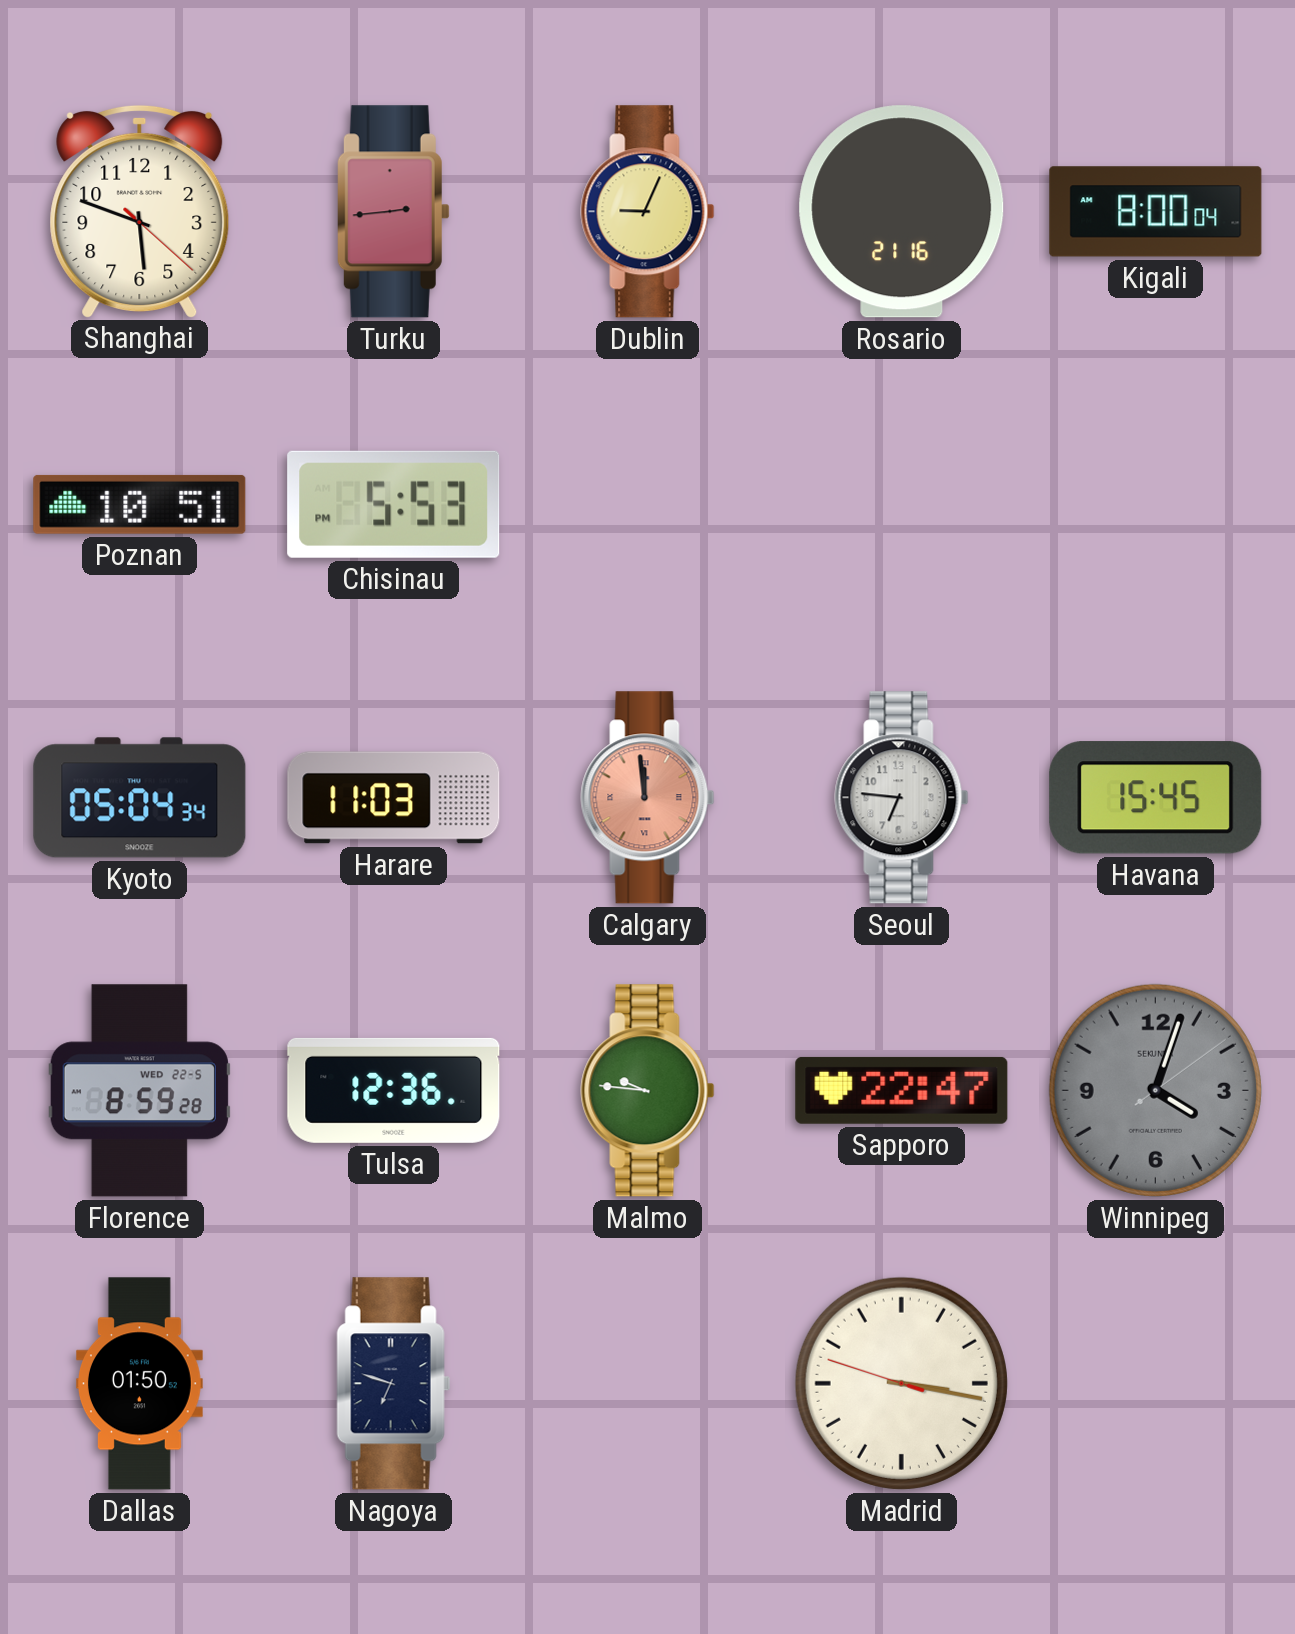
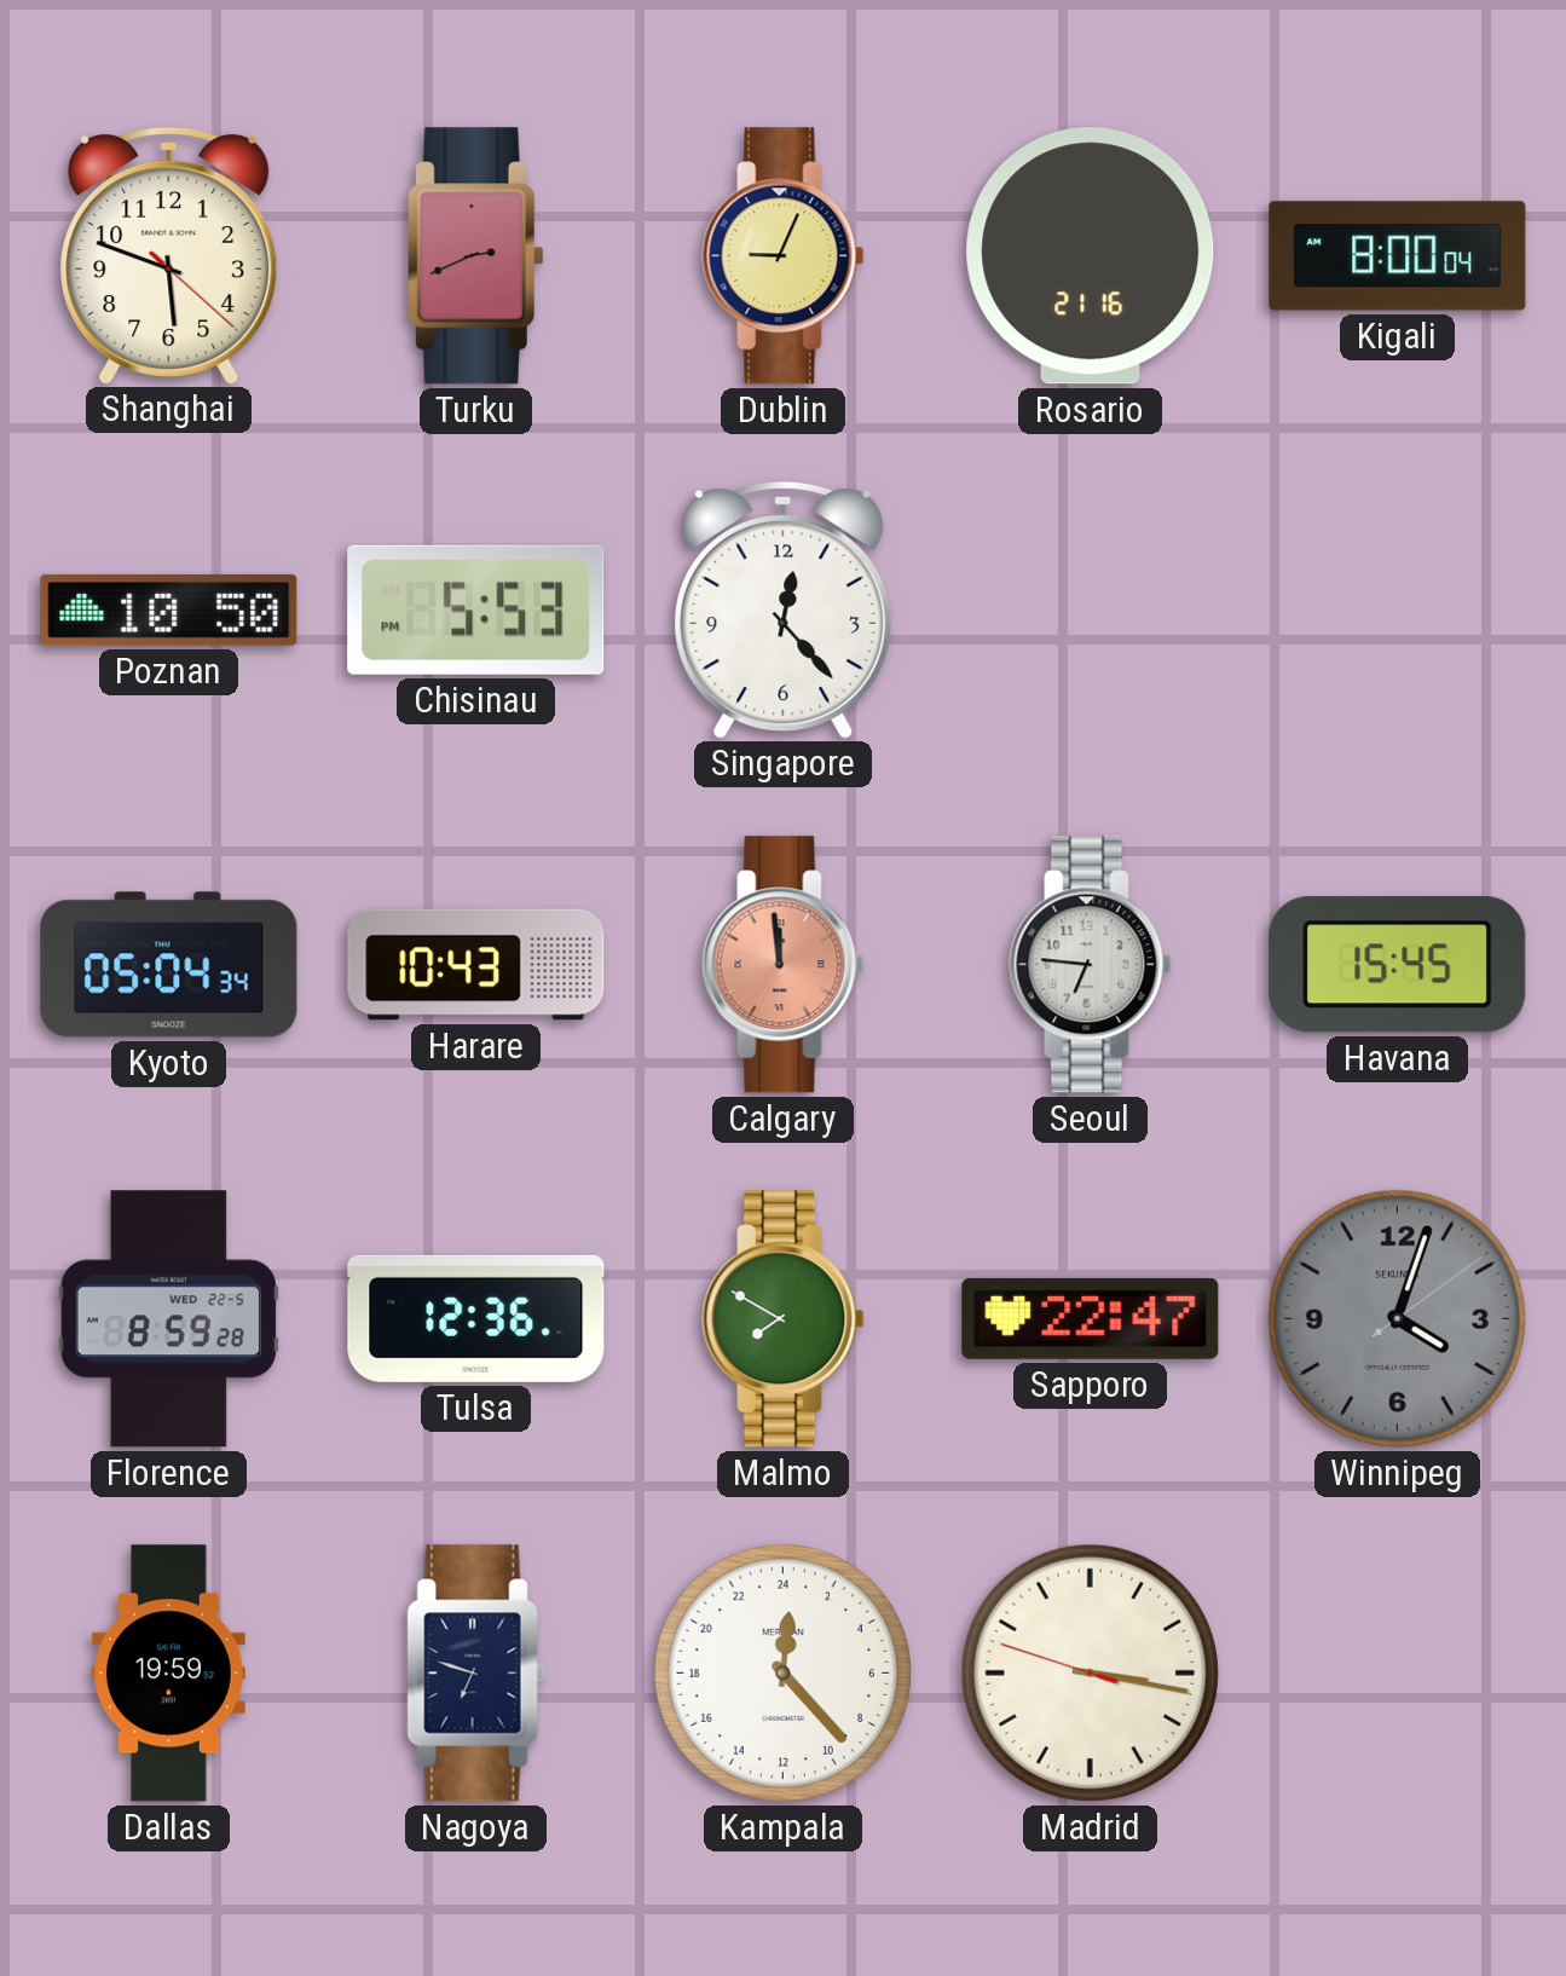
Turku: 2:44 -> 2:41
Poznan: 10:51 -> 10:50
Singapore: none -> 12:23
Harare: 11:03 -> 10:43
Malmo: 9:46 -> 7:50
Dallas: 01:50 -> 19:59
Kampala: none -> 0:23
